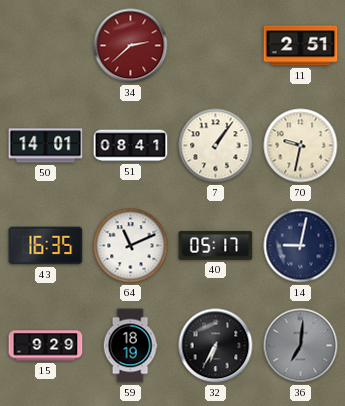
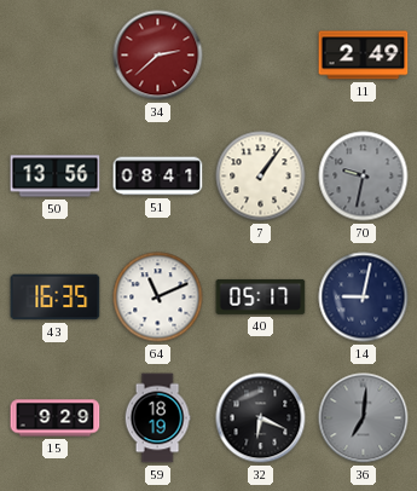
11: 2:51 -> 2:49
50: 14:01 -> 13:56
70 dial: cream -> grey
32: 6:35 -> 6:19
